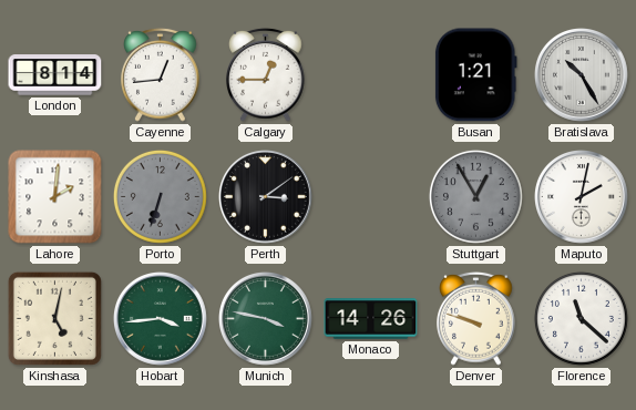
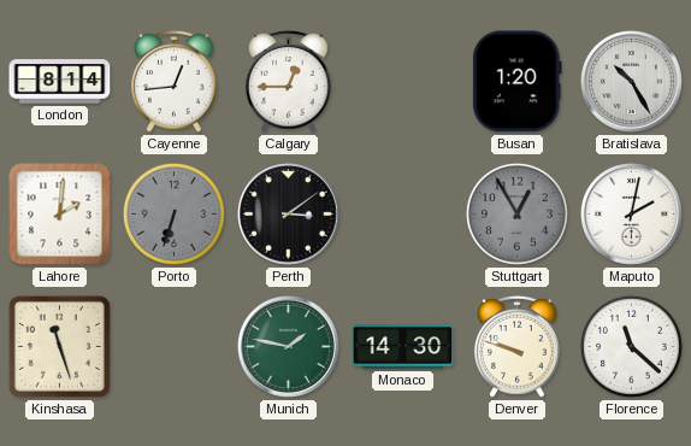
Busan: 1:21 -> 1:20
Kinshasa: 5:02 -> 11:27
Hobart: 3:44 -> none
Munich: 3:47 -> 1:47
Monaco: 14:26 -> 14:30
